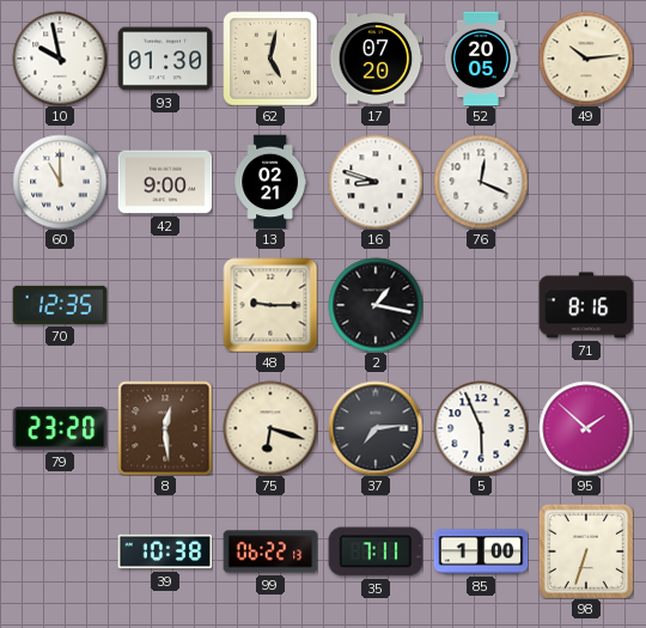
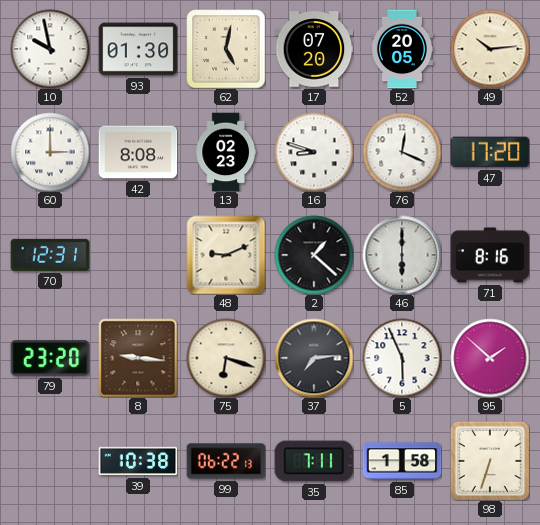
60: 11:00 -> 3:00
42: 9:00 -> 8:08
13: 02:21 -> 02:23
47: none -> 17:20
70: 12:35 -> 12:31
48: 9:15 -> 9:11
2: 1:17 -> 1:22
46: none -> 6:00
8: 12:29 -> 9:16
85: 1:00 -> 1:58
